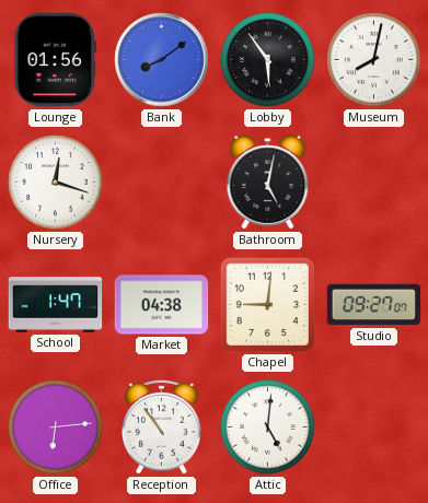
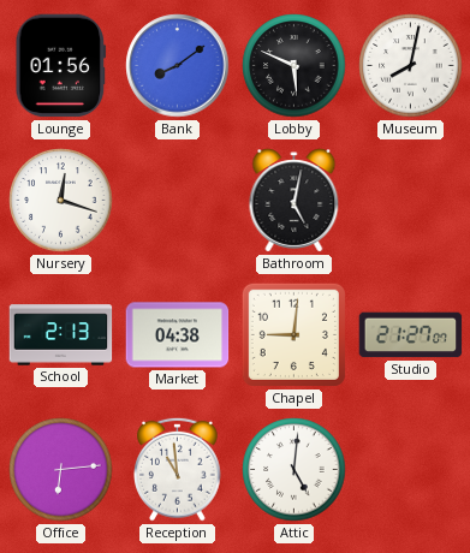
Lobby: 5:54 -> 5:49
School: 1:47 -> 2:13
Studio: 09:27 -> 21:27
Reception: 10:54 -> 10:59
